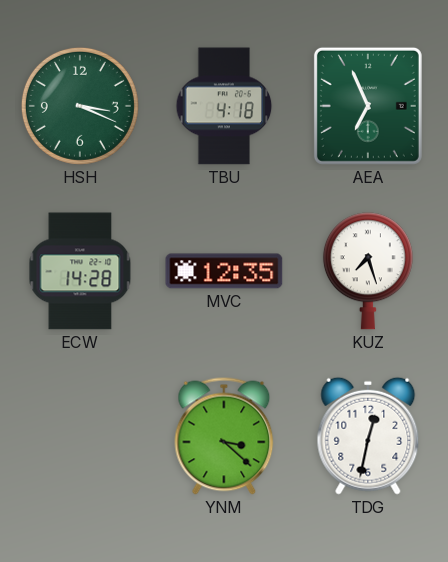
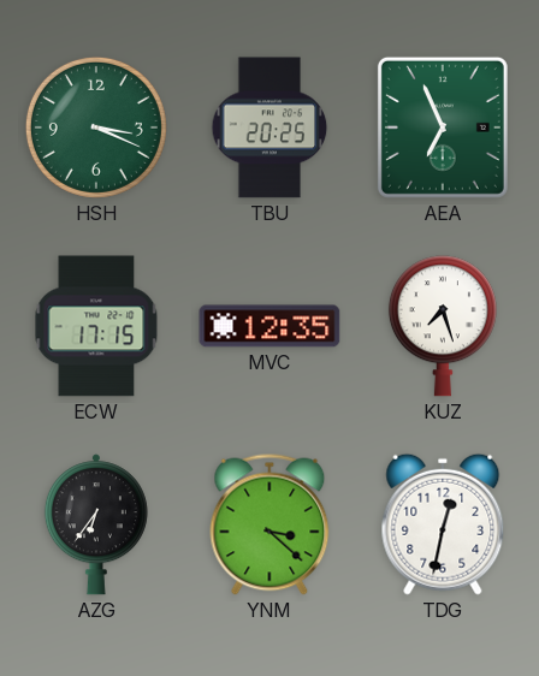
TBU: 4:18 -> 20:25
ECW: 14:28 -> 17:15
AZG: none -> 6:36
